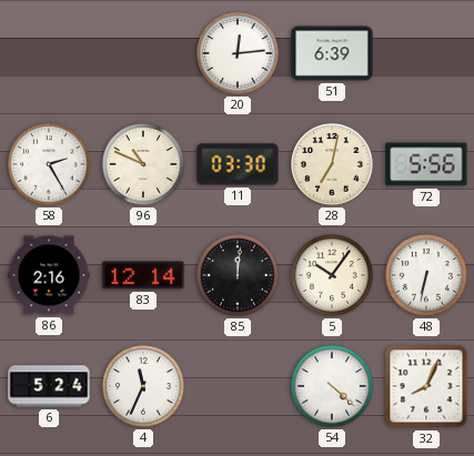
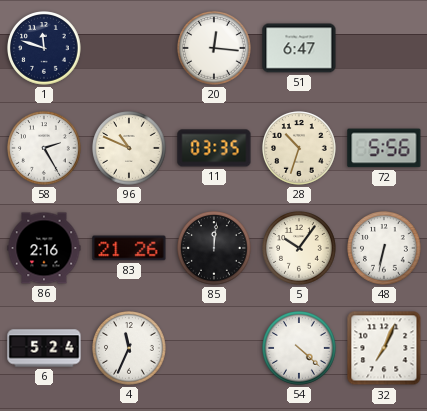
1: none -> 11:48
20: 12:14 -> 12:16
51: 6:39 -> 6:47
11: 03:30 -> 03:35
28: 7:02 -> 10:33
83: 12:14 -> 21:26
32: 8:04 -> 7:04
